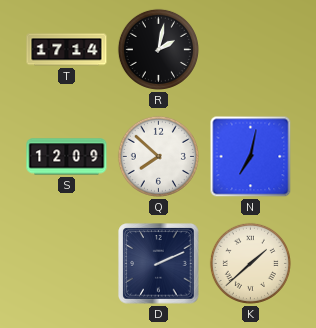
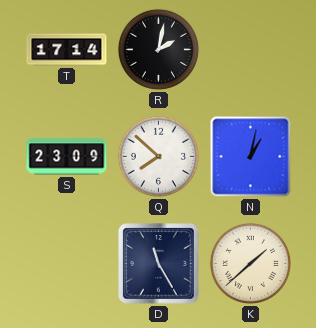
S: 12:09 -> 23:09
N: 7:02 -> 1:02
D: 2:11 -> 11:25
